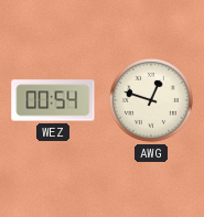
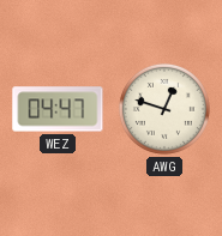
WEZ: 00:54 -> 04:47
